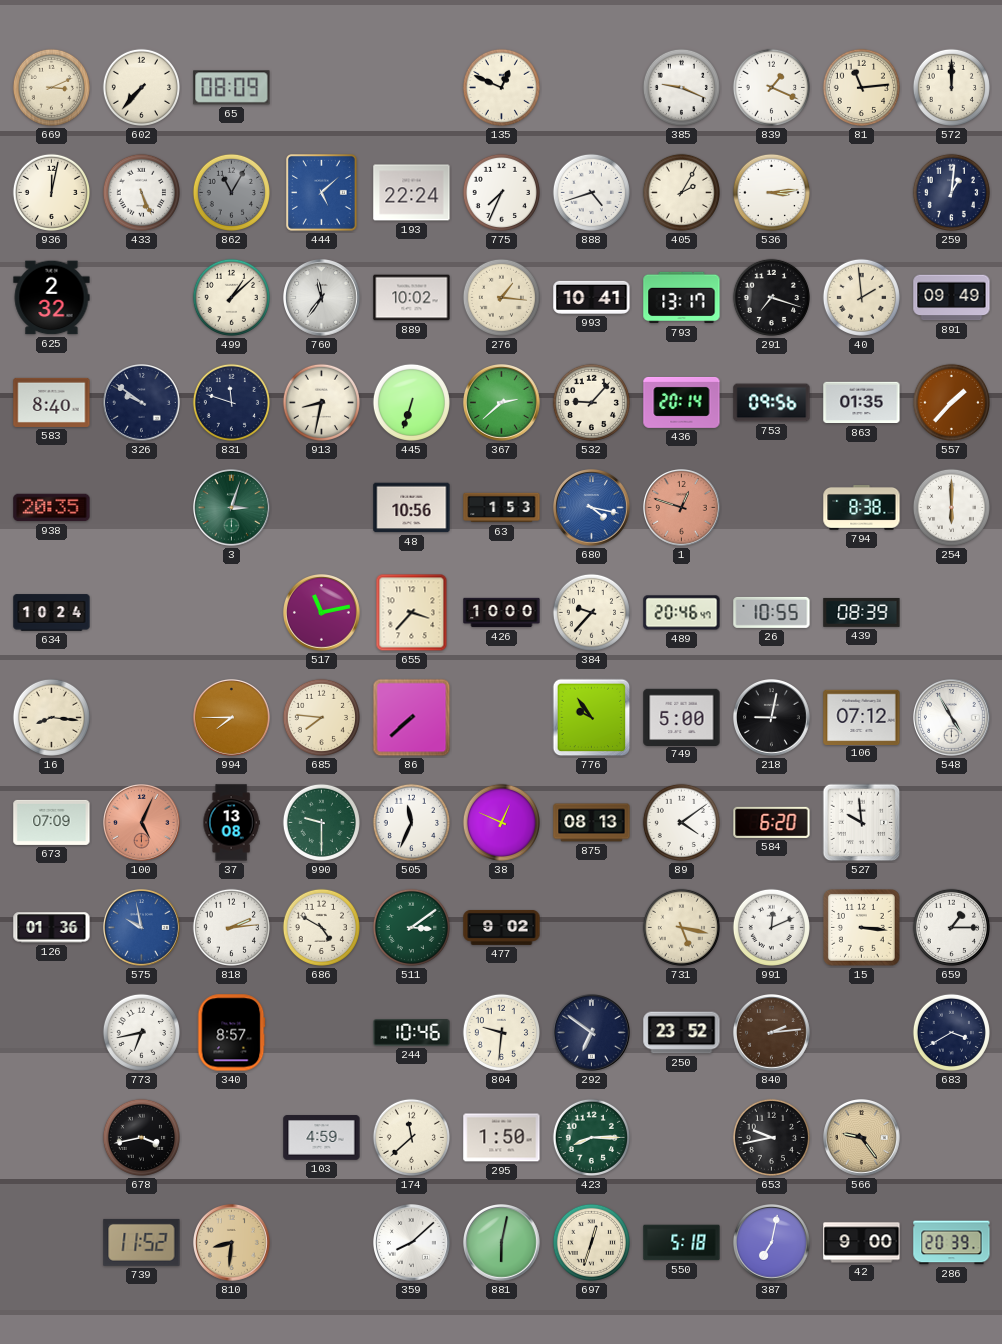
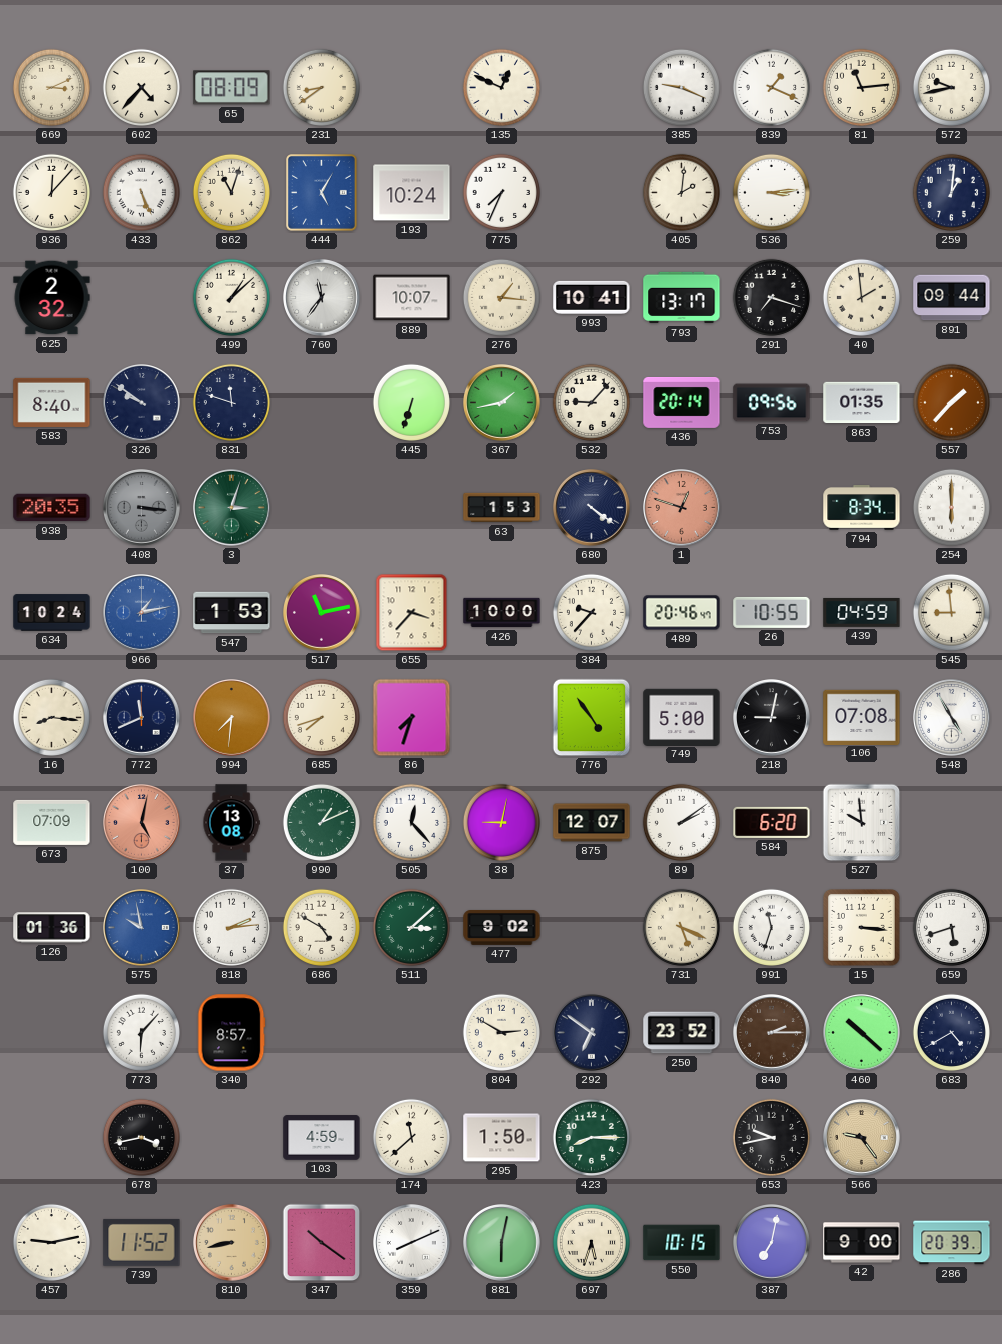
602: 7:37 -> 4:37
231: none -> 8:39
572: 12:00 -> 9:43
936: 12:02 -> 12:07
862: 11:05 -> 11:03
862 dial: grey -> cream
444: 5:08 -> 5:05
193: 22:24 -> 10:24
888: 4:42 -> none
405: 2:05 -> 2:01
889: 10:02 -> 10:07
891: 09:49 -> 09:44
913: 8:32 -> none
367: 2:38 -> 1:43
408: none -> 3:16
48: 10:56 -> none
680: 4:17 -> 4:21
680 dial: blue -> navy
794: 8:38 -> 8:34
966: none -> 1:13
547: none -> 1:53
439: 08:39 -> 04:59
545: none -> 8:59
772: none -> 11:41
994: 7:45 -> 7:31
685: 7:46 -> 7:42
86: 7:38 -> 7:33
776: 9:54 -> 4:54
106: 07:12 -> 07:08
100: 5:04 -> 5:02
990: 9:30 -> 1:11
505: 11:34 -> 12:23
38: 12:49 -> 9:02
875: 08:13 -> 12:07
89: 4:09 -> 2:09
511: 3:09 -> 3:08
731: 5:17 -> 5:19
991: 12:11 -> 11:33
659: 1:15 -> 5:42
773: 6:43 -> 6:07
244: 10:46 -> none
804: 9:31 -> 2:50
840: 2:14 -> 2:15
460: none -> 10:22
683: 3:40 -> 4:40
457: none -> 9:13
810: 8:31 -> 8:43
347: none -> 10:21
359: 8:08 -> 8:11
697: 12:33 -> 5:33
550: 5:18 -> 10:15
